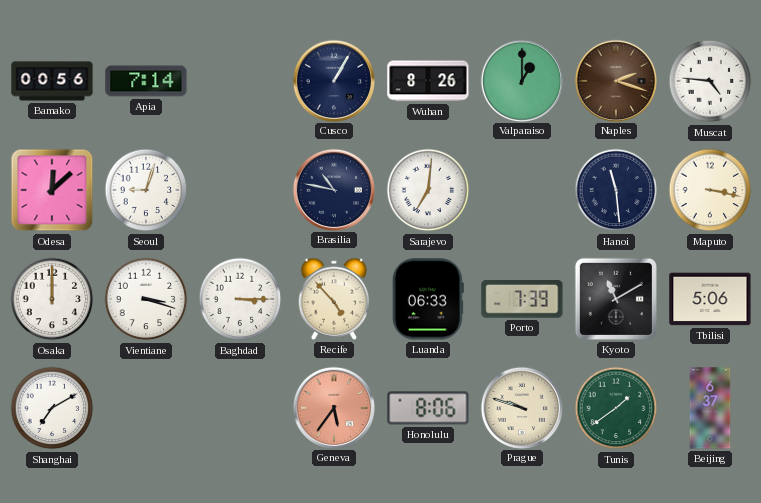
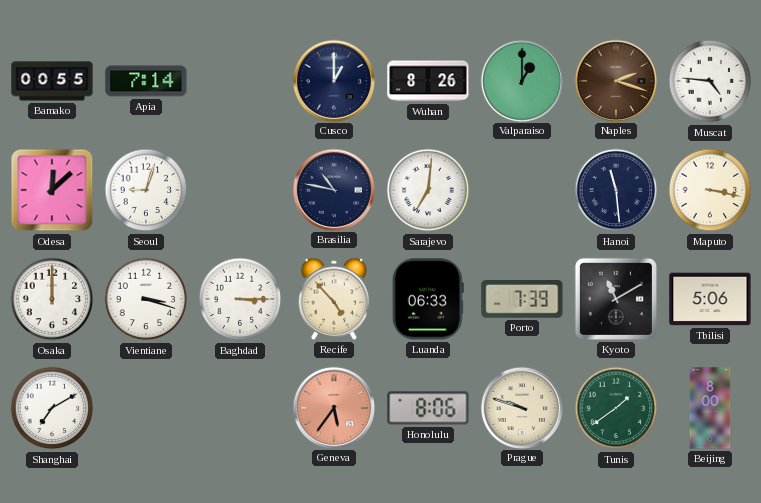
Bamako: 00:56 -> 00:55
Cusco: 1:05 -> 1:00
Beijing: 6:37 -> 8:00
